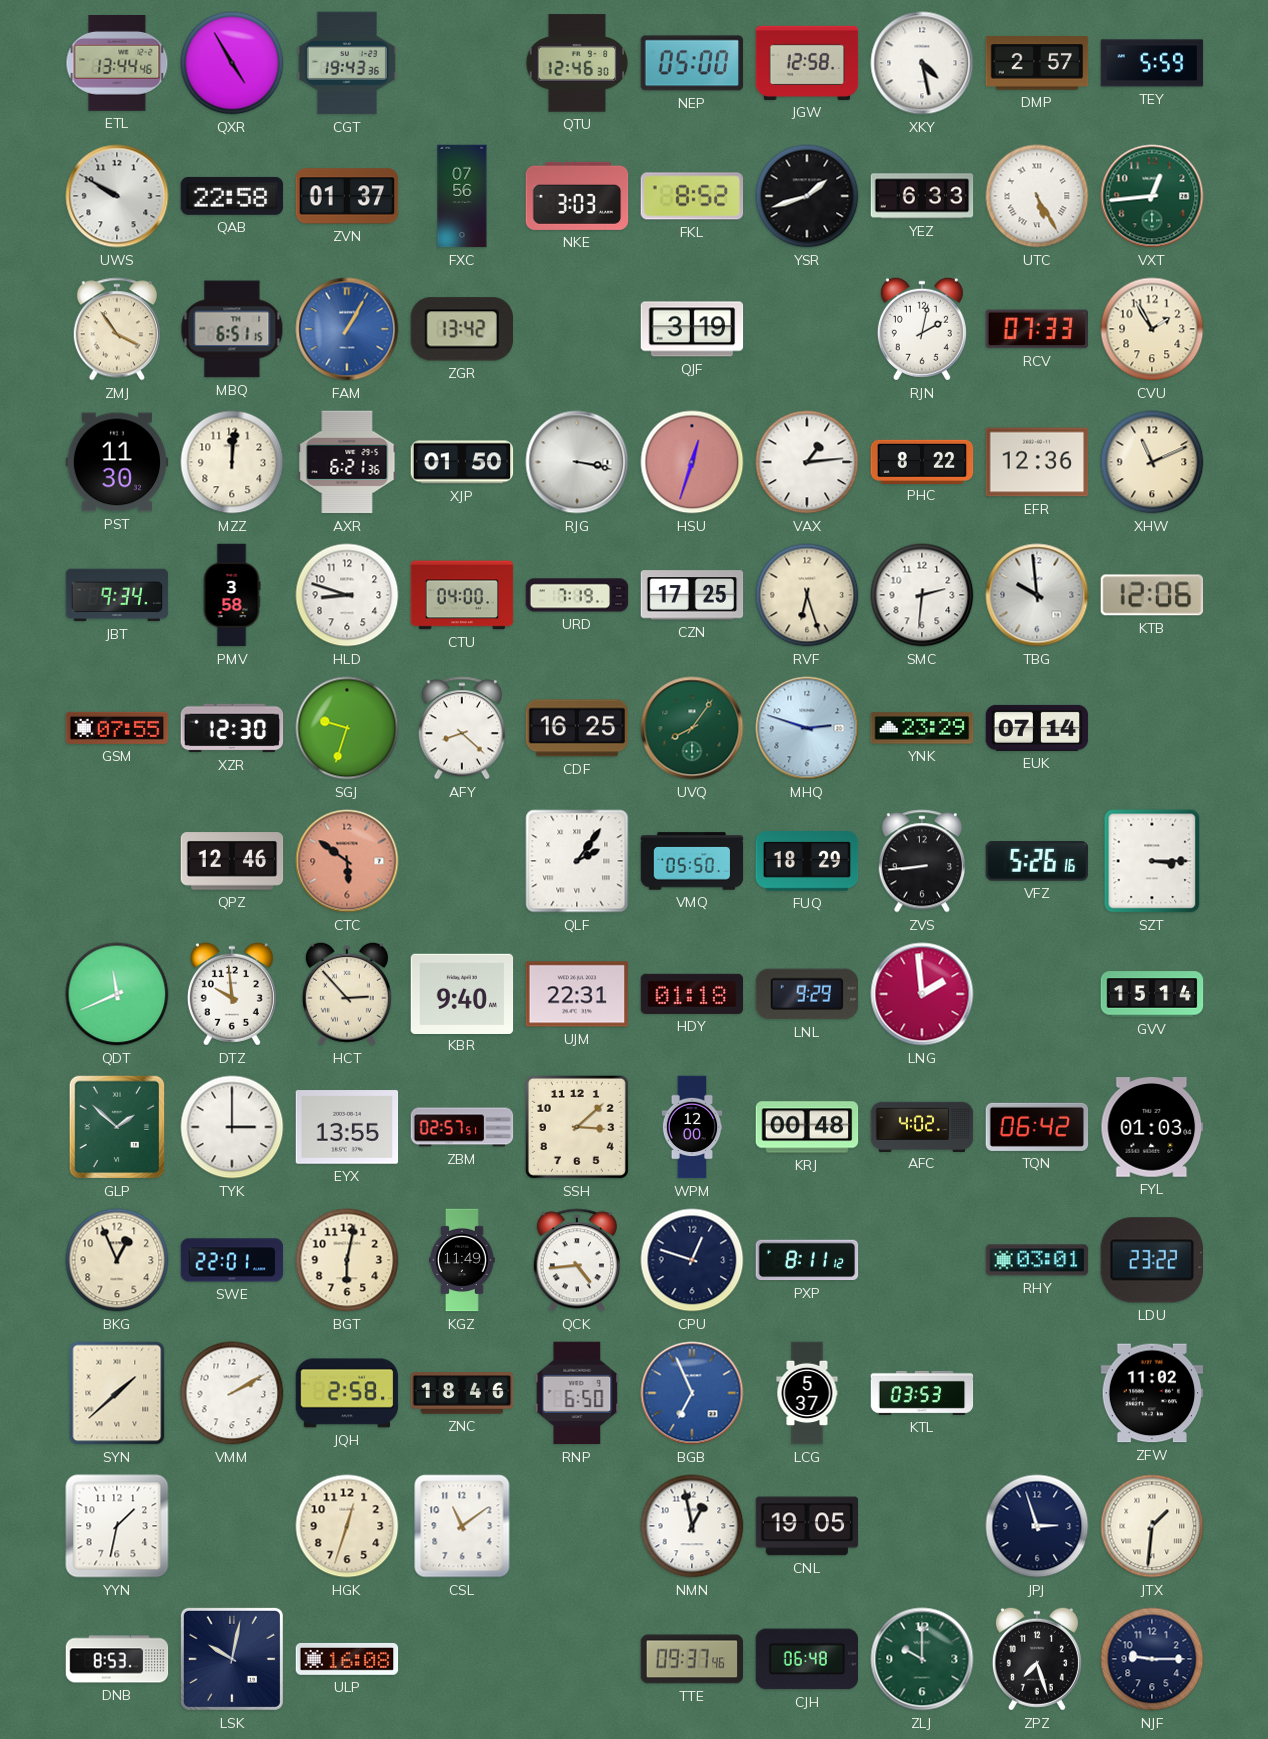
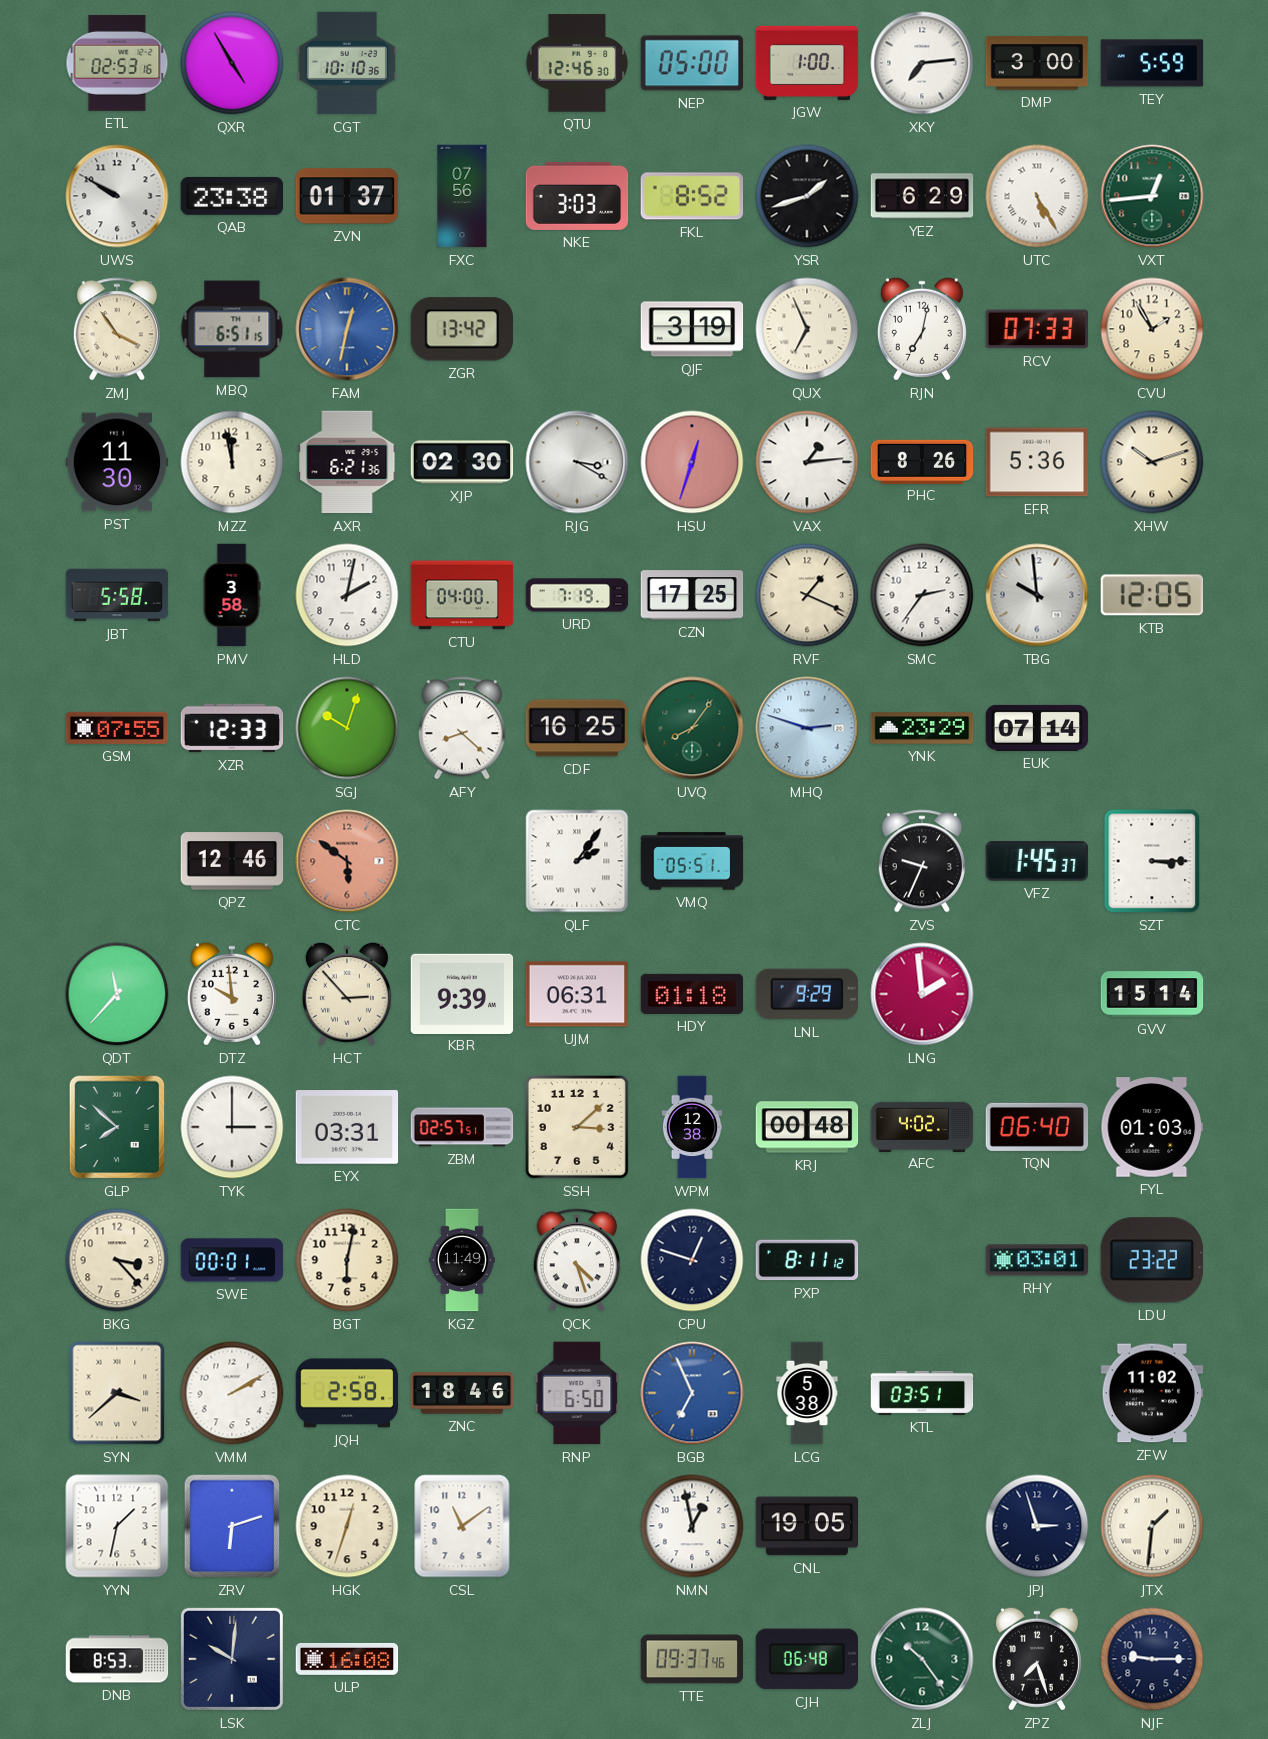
ETL: 13:44 -> 02:53
CGT: 19:43 -> 10:10
JGW: 12:58 -> 1:00
XKY: 4:28 -> 7:14
DMP: 2:57 -> 3:00
QAB: 22:58 -> 23:38
YEZ: 6:33 -> 6:29
FAM: 1:05 -> 12:32
QUX: none -> 6:56
RJN: 2:02 -> 7:02
MZZ: 12:01 -> 11:58
XJP: 01:50 -> 02:30
RJG: 3:17 -> 3:20
PHC: 8:22 -> 8:26
EFR: 12:36 -> 5:36
XHW: 11:11 -> 10:12
JBT: 9:34 -> 5:58
HLD: 8:48 -> 2:02
RVF: 6:27 -> 1:19
SMC: 2:31 -> 2:36
KTB: 12:06 -> 12:05
XZR: 12:30 -> 12:33
SGJ: 9:33 -> 10:03
VMQ: 05:50 -> 05:51
FUQ: 18:29 -> none
ZVS: 8:44 -> 9:34
VFZ: 5:26 -> 1:45
QDT: 11:41 -> 11:37
KBR: 9:40 -> 9:39
UJM: 22:31 -> 06:31
GLP: 1:52 -> 7:52
EYX: 13:55 -> 03:31
WPM: 12:00 -> 12:38
TQN: 06:42 -> 06:40
BKG: 12:56 -> 3:23
SWE: 22:01 -> 00:01
QCK: 4:44 -> 4:27
SYN: 1:38 -> 3:38
LCG: 5:37 -> 5:38
KTL: 03:53 -> 03:51
ZRV: none -> 6:12
LSK: 10:02 -> 10:01
ZLJ: 10:00 -> 10:24
